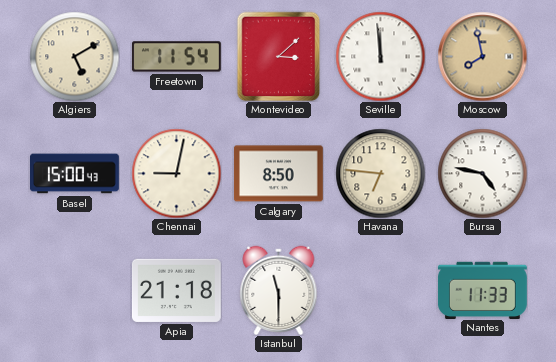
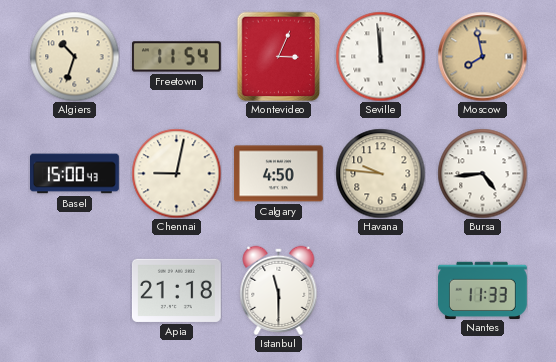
Algiers: 5:10 -> 10:33
Montevideo: 3:08 -> 3:04
Calgary: 8:50 -> 4:50
Havana: 6:46 -> 9:46
Bursa: 4:47 -> 4:44
